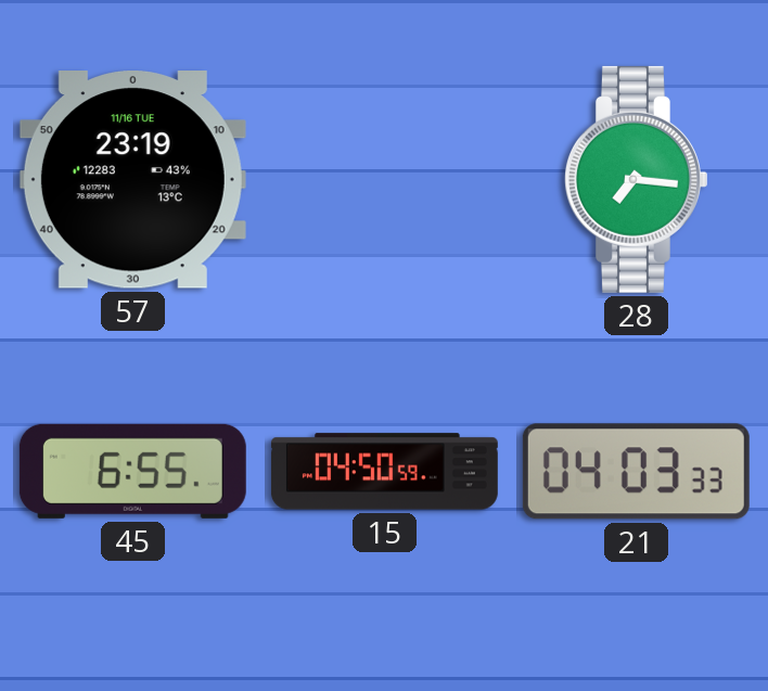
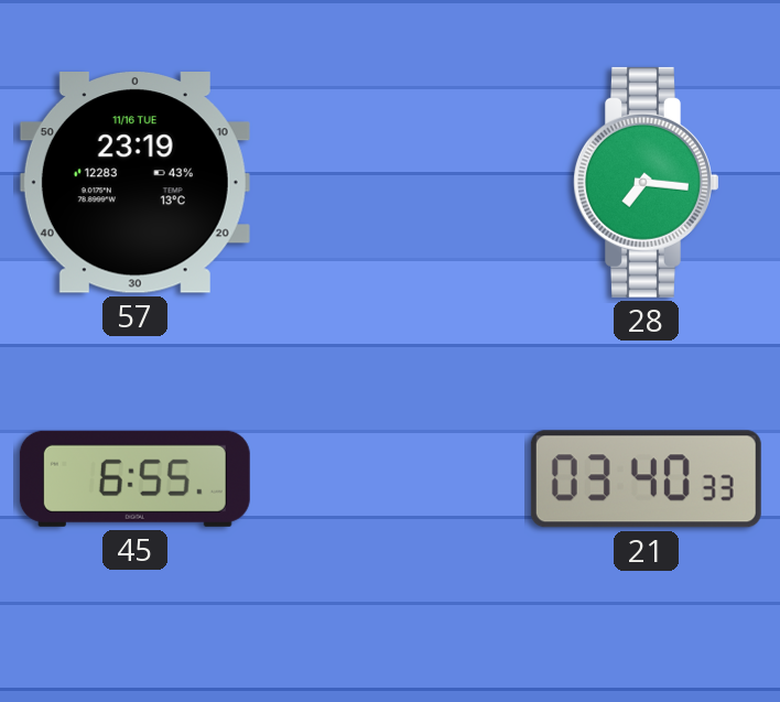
15: 04:50 -> none
21: 04:03 -> 03:40
